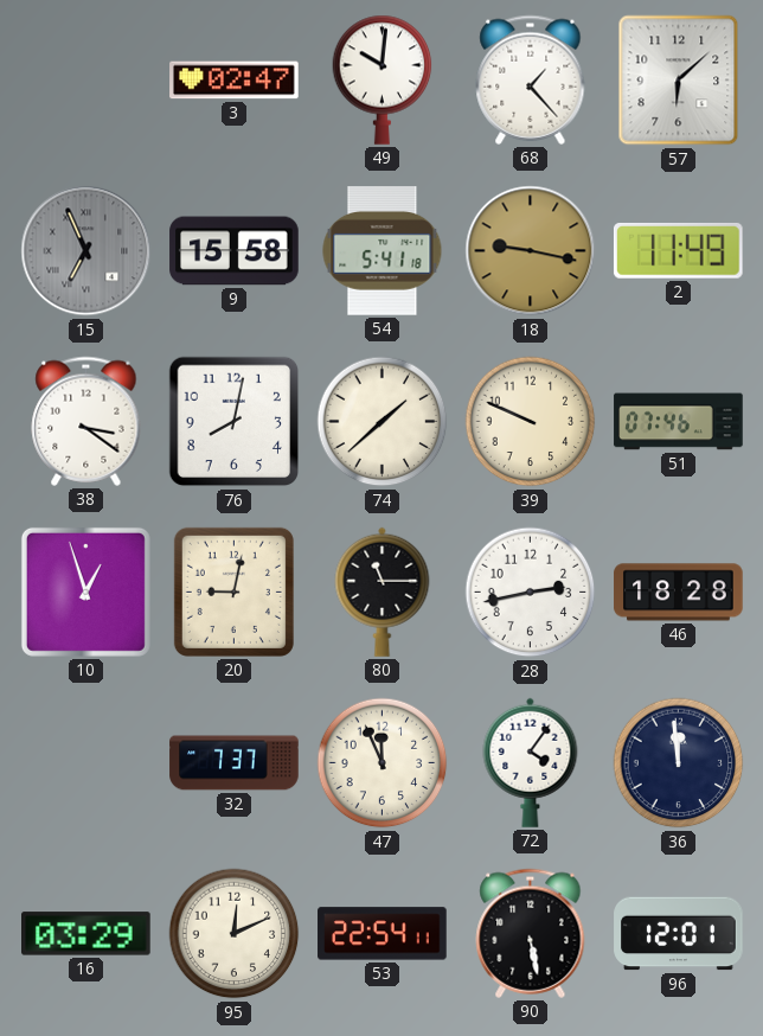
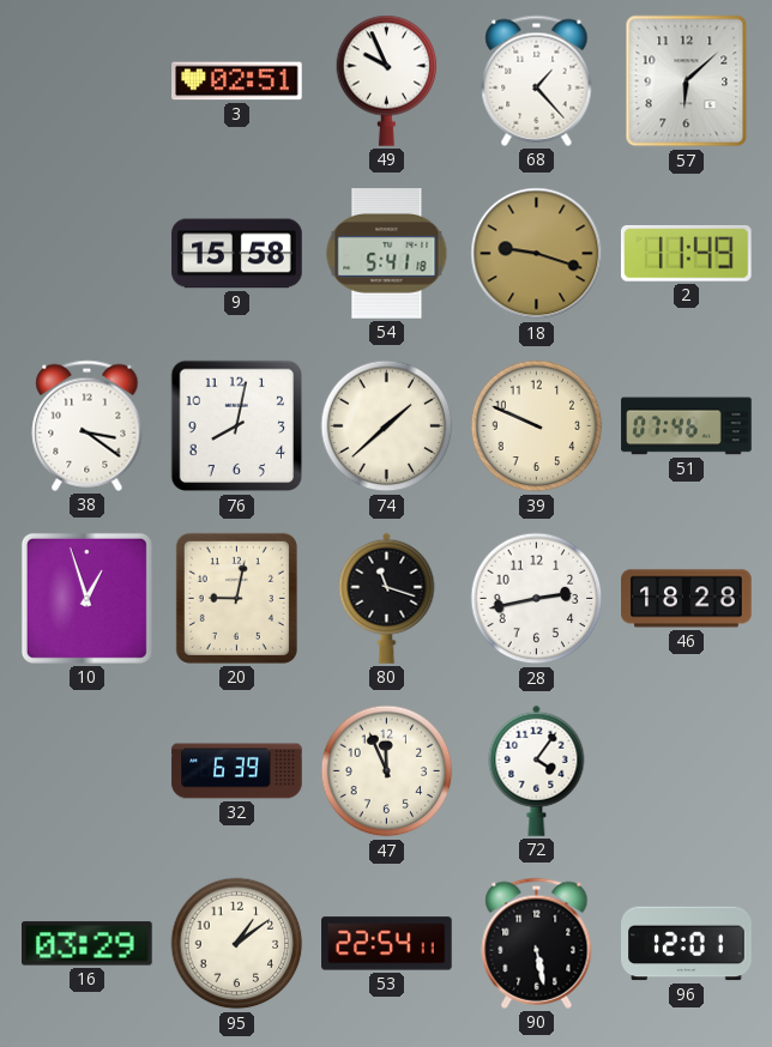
3: 02:47 -> 02:51
49: 10:01 -> 9:56
15: 6:56 -> none
18: 9:17 -> 9:18
80: 11:15 -> 11:18
32: 7:37 -> 6:39
36: 11:59 -> none
95: 12:11 -> 1:09
